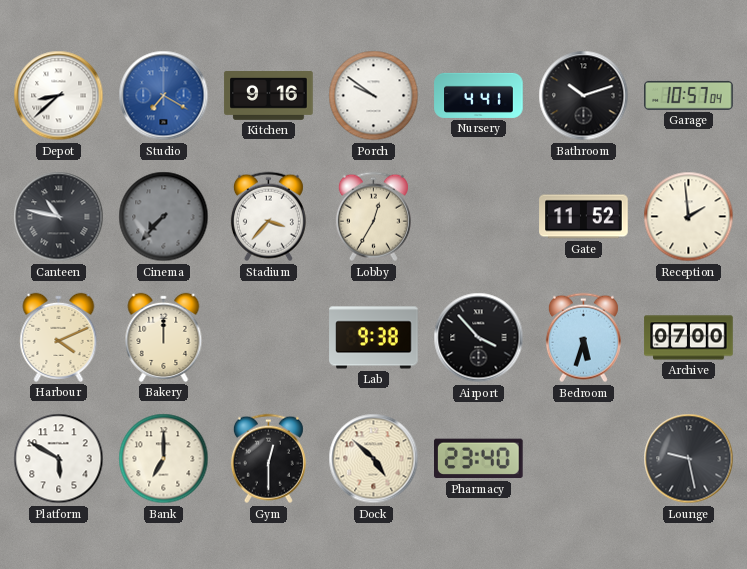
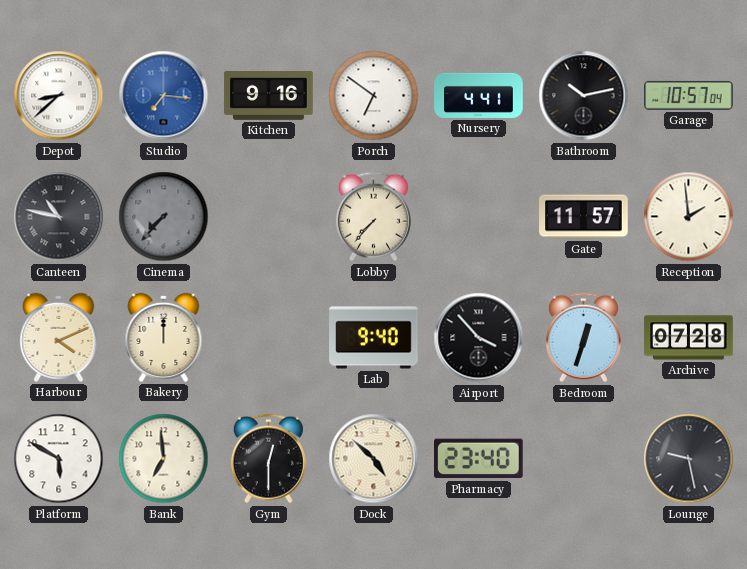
Studio: 7:20 -> 7:16
Porch: 9:51 -> 6:51
Bathroom: 10:12 -> 10:13
Stadium: 3:37 -> none
Lobby: 12:35 -> 7:37
Gate: 11:52 -> 11:57
Lab: 9:38 -> 9:40
Bedroom: 5:33 -> 12:33
Archive: 07:00 -> 07:28
Bank: 7:00 -> 6:59
